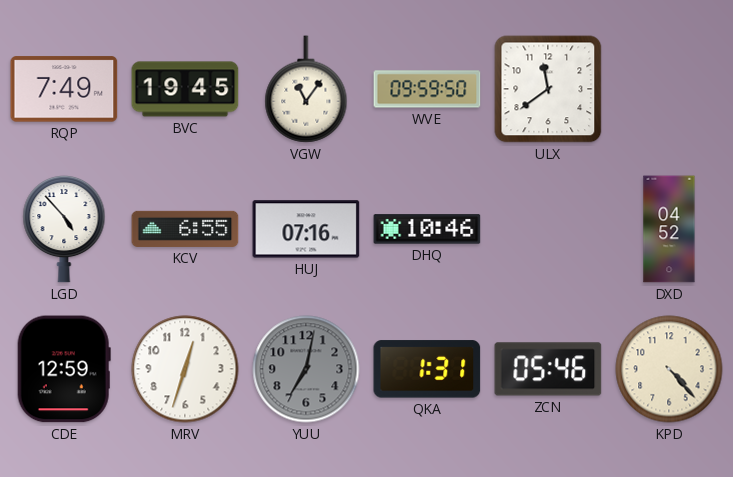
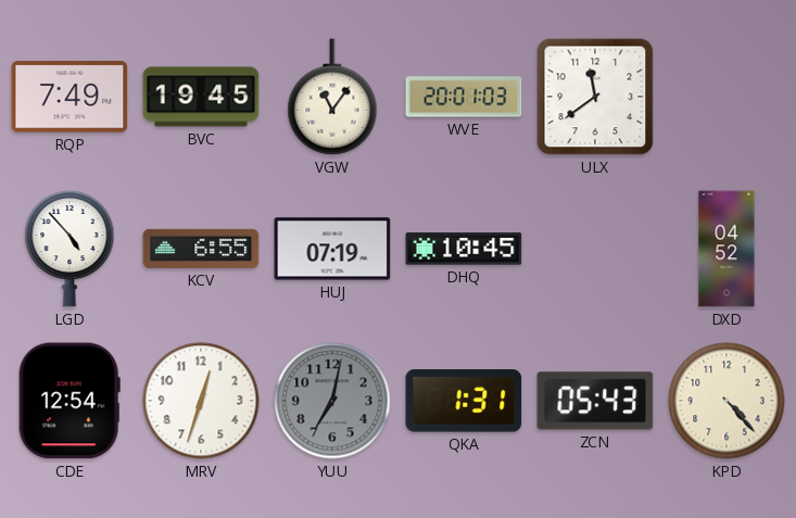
WVE: 09:59 -> 20:01
HUJ: 07:16 -> 07:19
DHQ: 10:46 -> 10:45
CDE: 12:59 -> 12:54
ZCN: 05:46 -> 05:43
